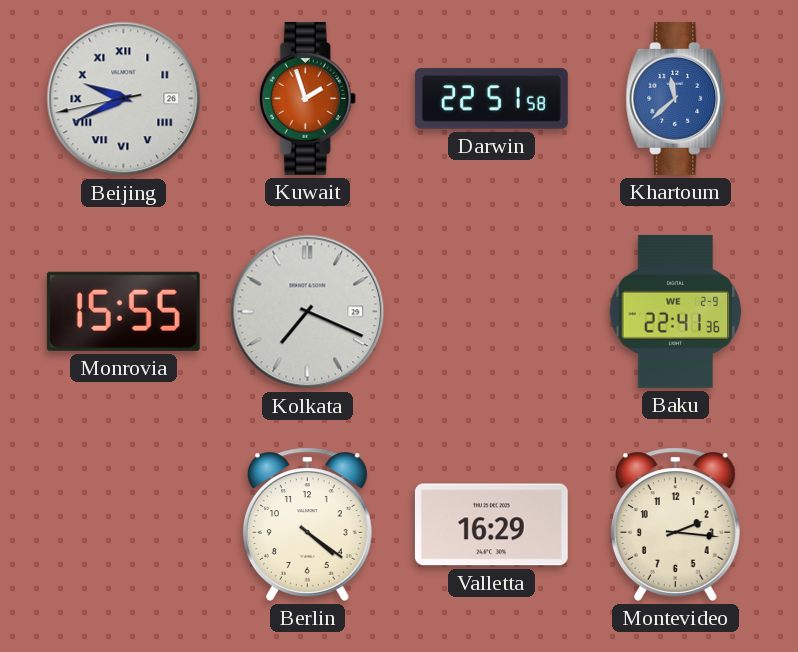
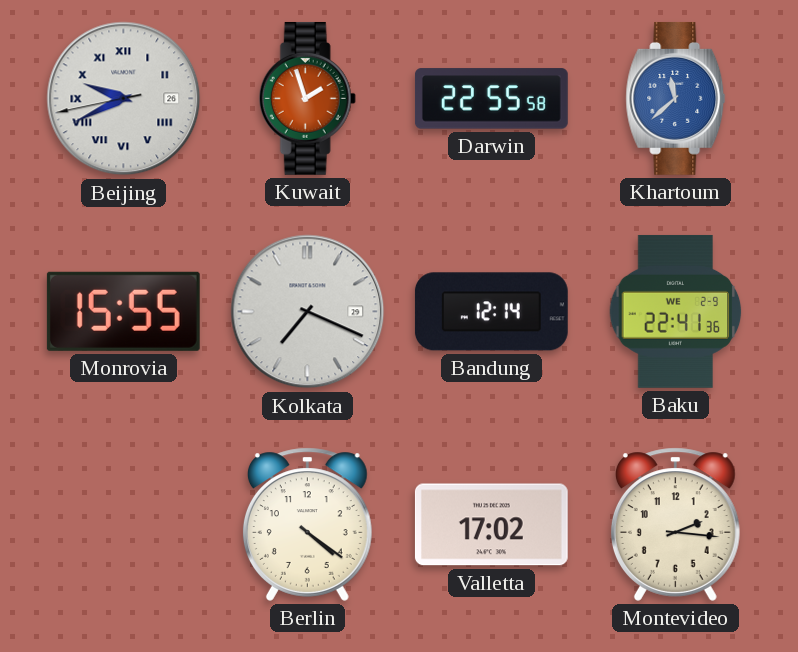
Darwin: 22:51 -> 22:55
Bandung: none -> 12:14
Valletta: 16:29 -> 17:02
